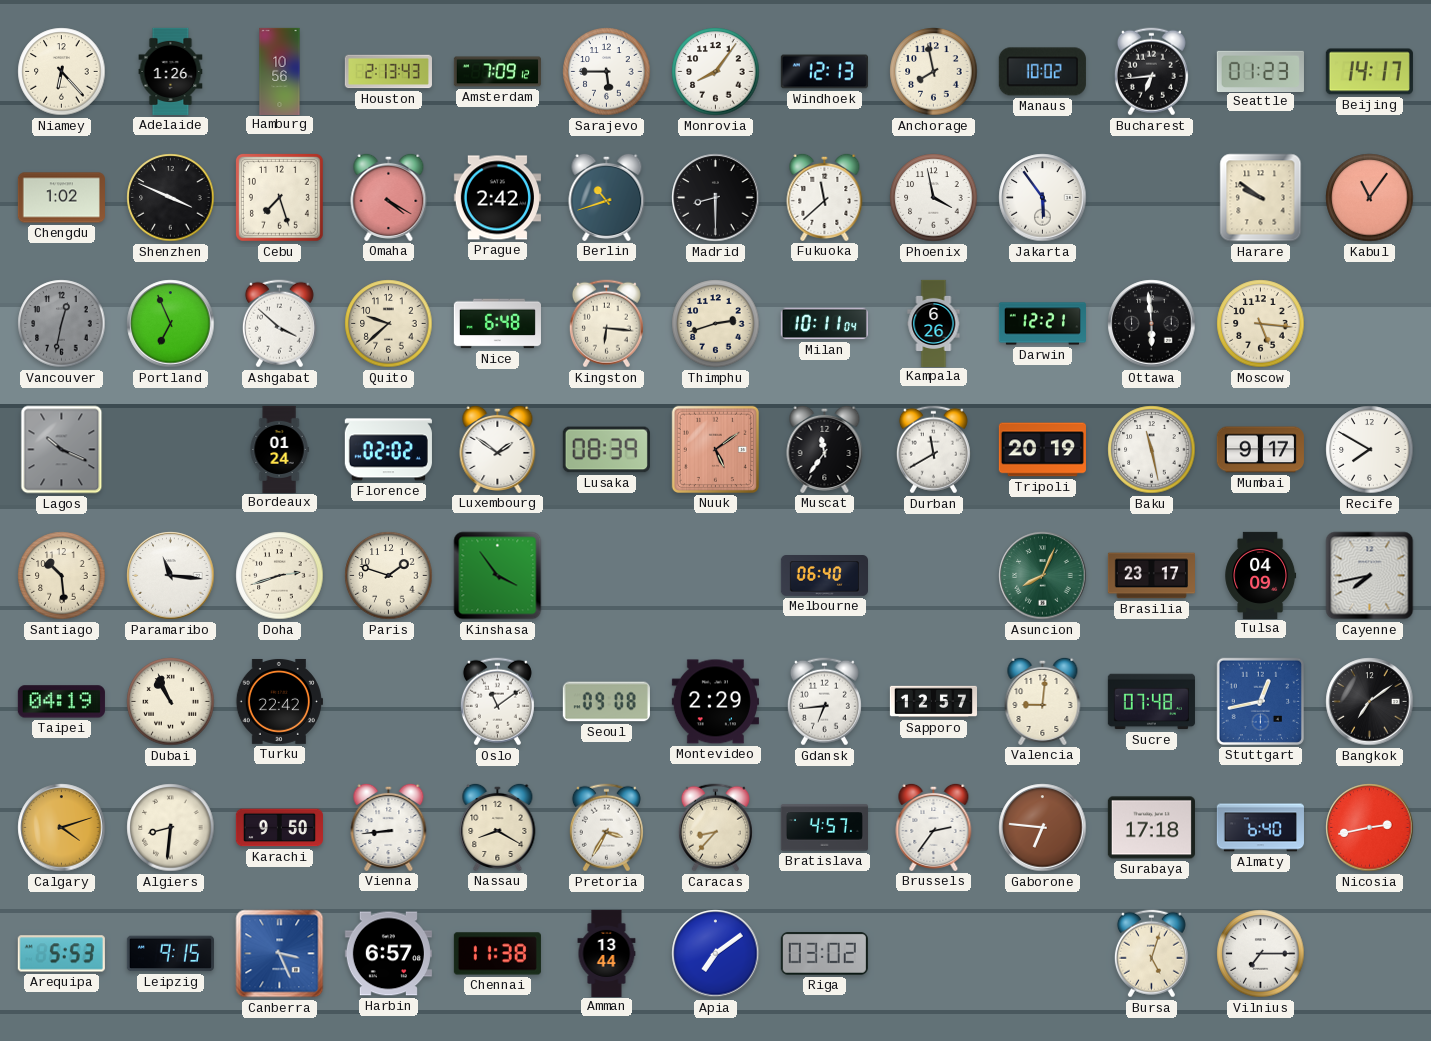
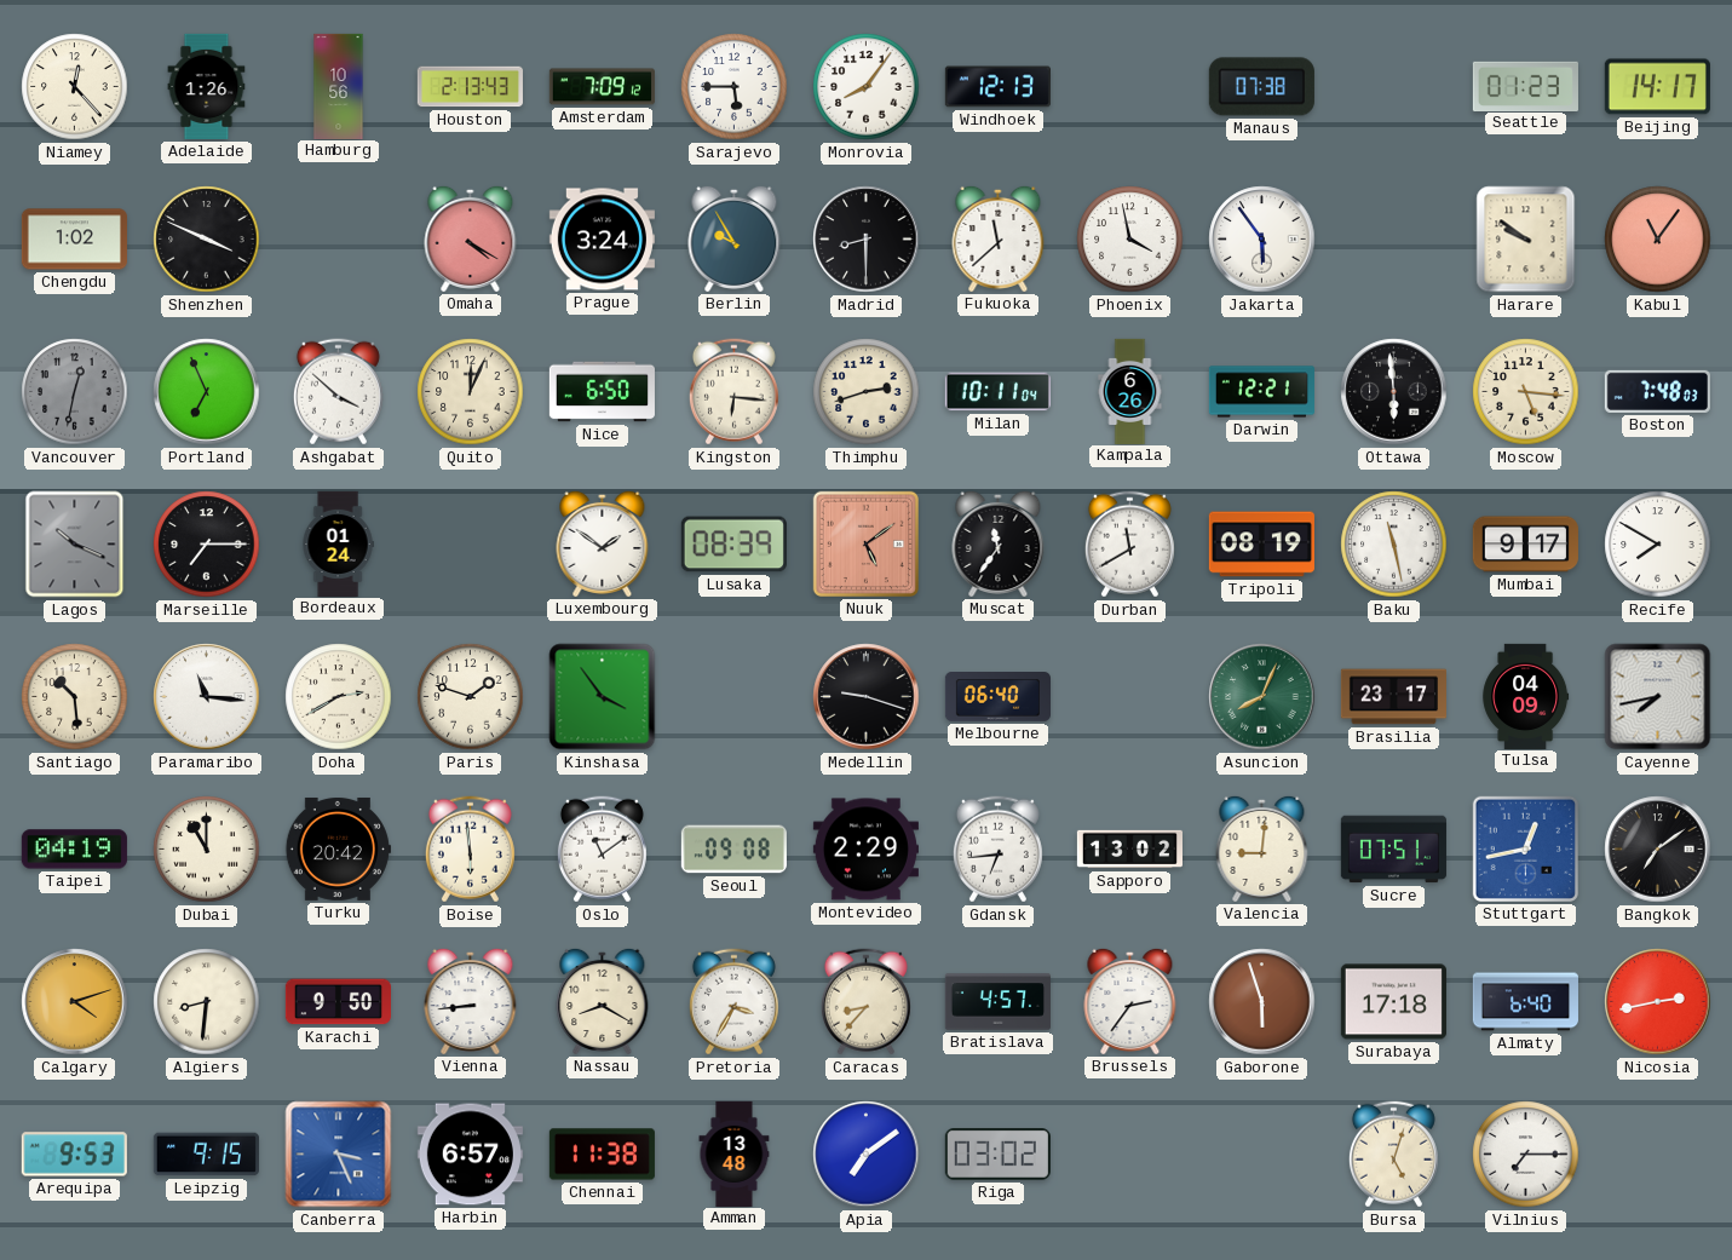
Niamey: 6:23 -> 12:23
Anchorage: 7:58 -> none
Manaus: 10:02 -> 07:38
Bucharest: 6:44 -> none
Cebu: 7:27 -> none
Prague: 2:42 -> 3:24
Berlin: 10:42 -> 9:55
Quito: 9:38 -> 12:04
Nice: 6:48 -> 6:50
Boston: none -> 7:48
Marseille: none -> 7:15
Florence: 02:02 -> none
Tripoli: 20:19 -> 08:19
Doha: 2:42 -> 2:40
Medellin: none -> 9:18
Dubai: 10:56 -> 11:00
Turku: 22:42 -> 20:42
Boise: none -> 5:59
Sapporo: 12:57 -> 13:02
Sucre: 07:48 -> 07:51
Gaborone: 6:46 -> 5:57
Arequipa: 5:53 -> 9:53
Amman: 13:44 -> 13:48
